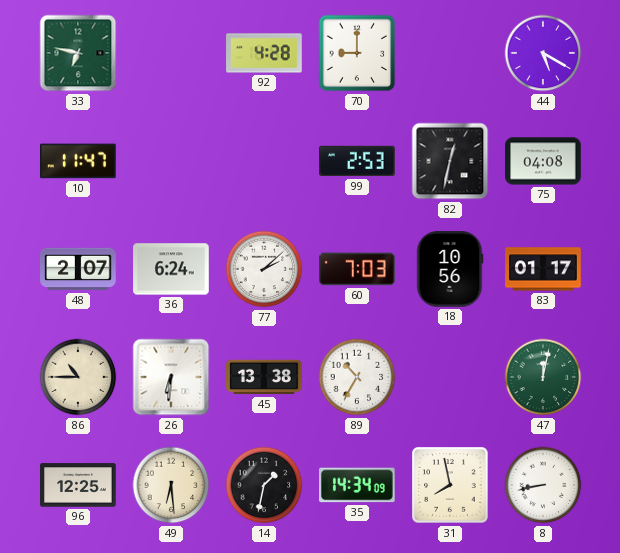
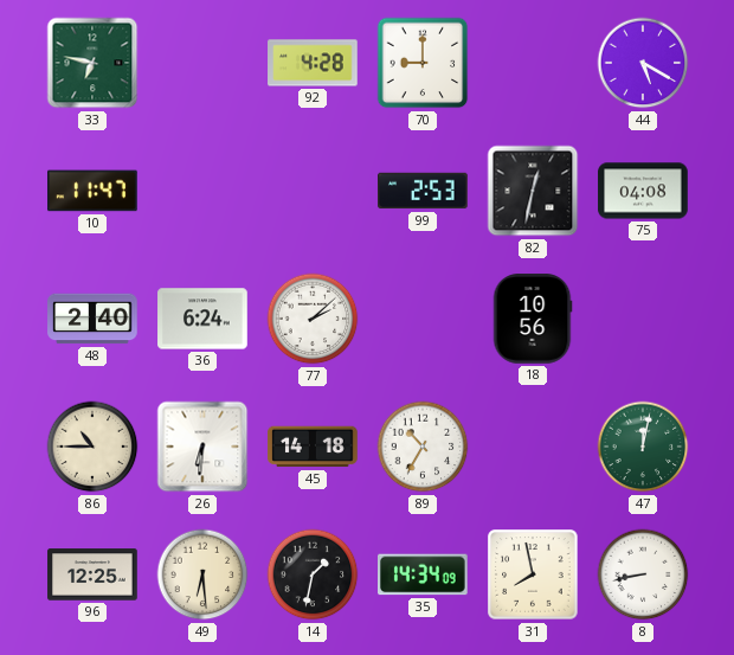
48: 2:07 -> 2:40
60: 7:03 -> none
83: 01:17 -> none
45: 13:38 -> 14:18
